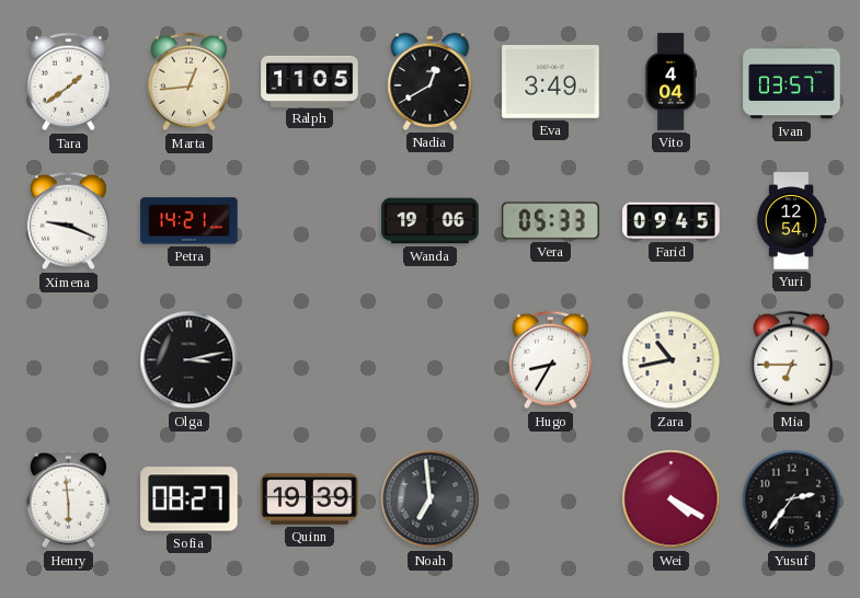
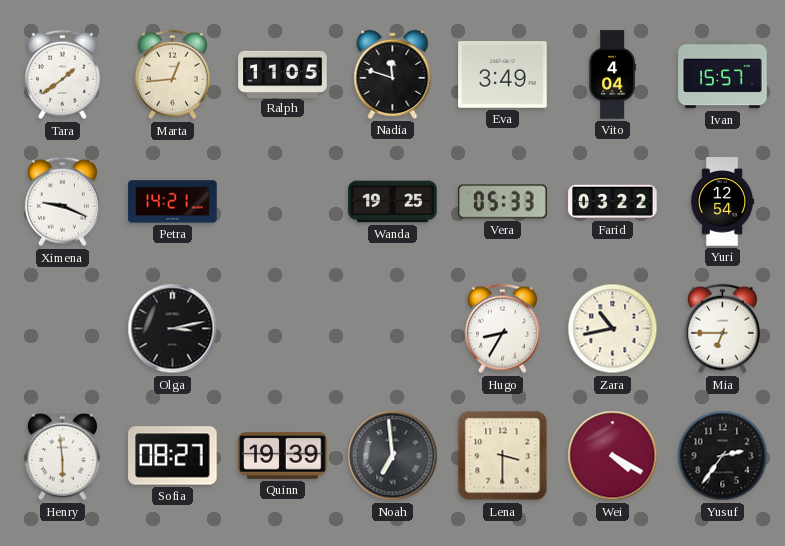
Nadia: 12:40 -> 11:48
Ivan: 03:57 -> 15:57
Wanda: 19:06 -> 19:25
Farid: 09:45 -> 03:22
Lena: none -> 3:30
